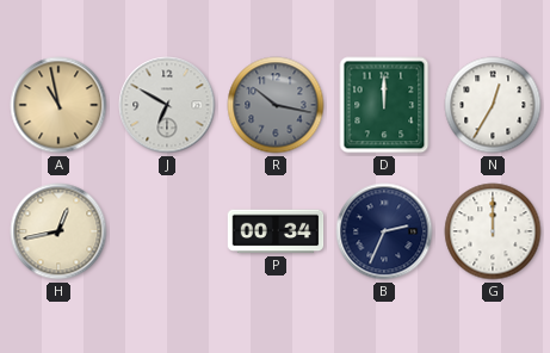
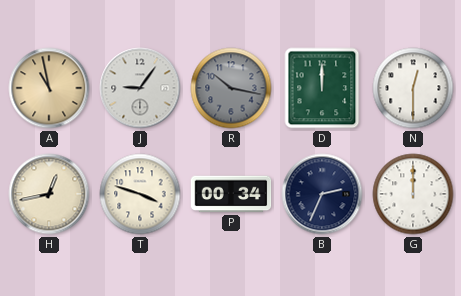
J: 6:50 -> 9:06
N: 12:35 -> 12:30
T: none -> 3:48
